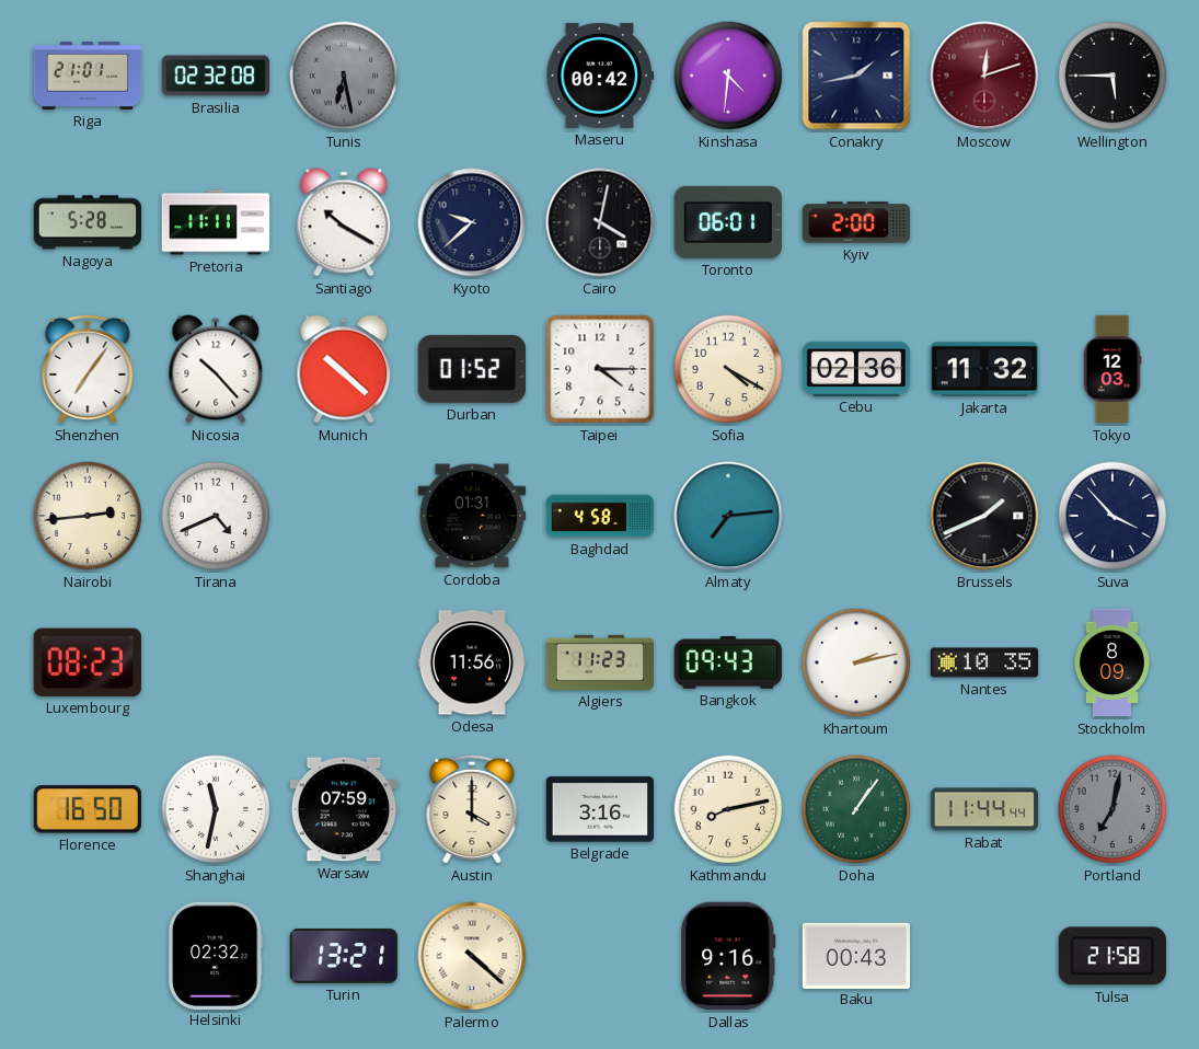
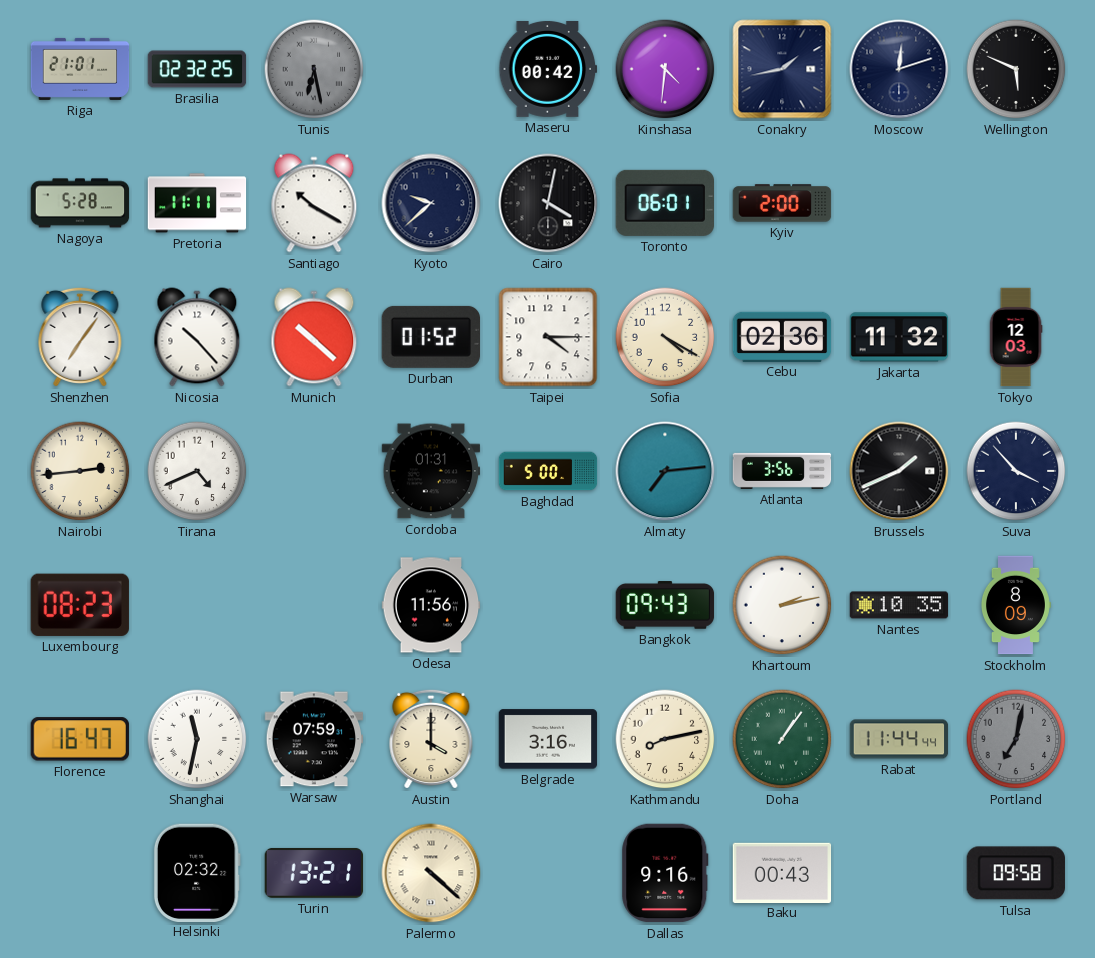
Brasilia: 02:32:08 -> 02:32:25
Moscow dial: burgundy -> navy
Wellington: 5:45 -> 5:49
Baghdad: 4:58 -> 5:00
Atlanta: none -> 3:56
Algiers: 11:23 -> none
Florence: 16:50 -> 16:47
Tulsa: 21:58 -> 09:58
